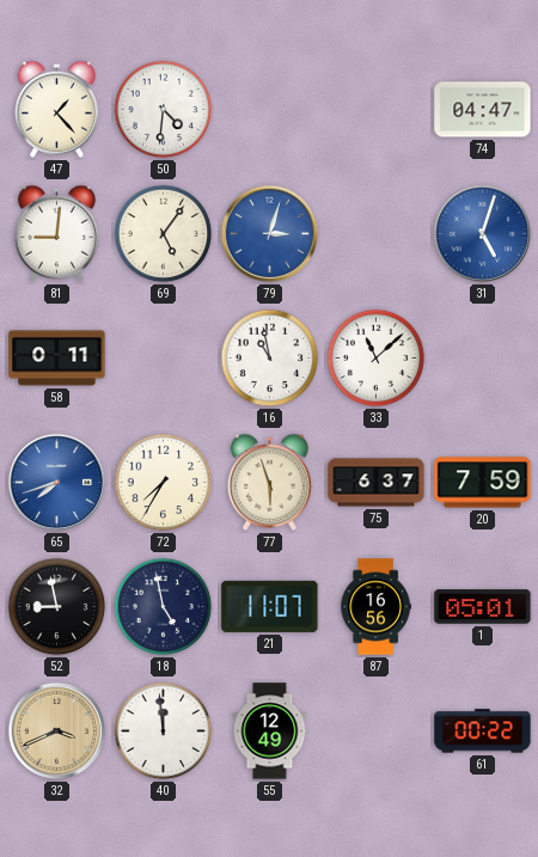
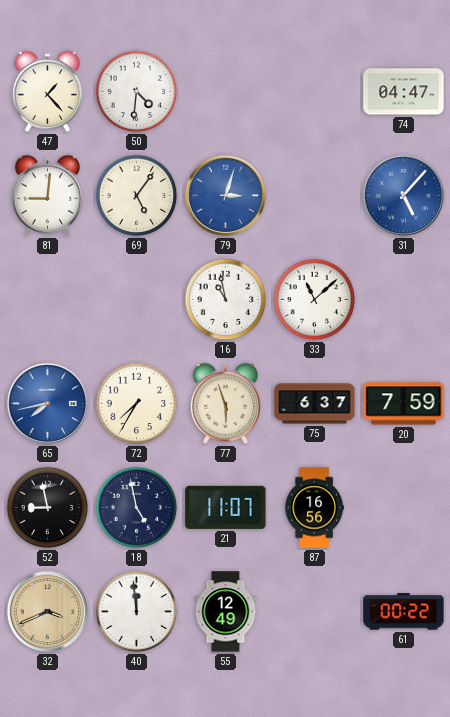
31: 5:03 -> 5:07
58: 0:11 -> none
65: 7:42 -> 7:43
1: 05:01 -> none
